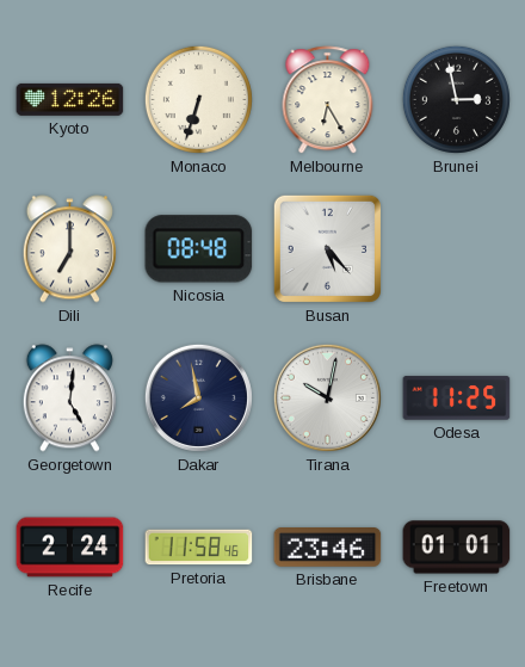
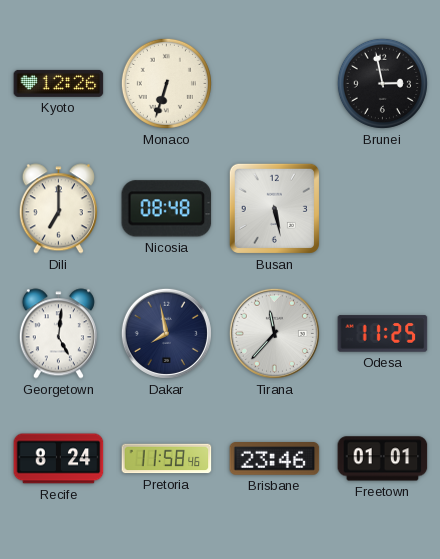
Melbourne: 6:25 -> none
Busan: 5:23 -> 5:28
Tirana: 10:02 -> 11:37
Recife: 2:24 -> 8:24
